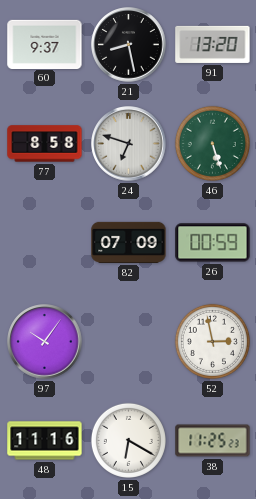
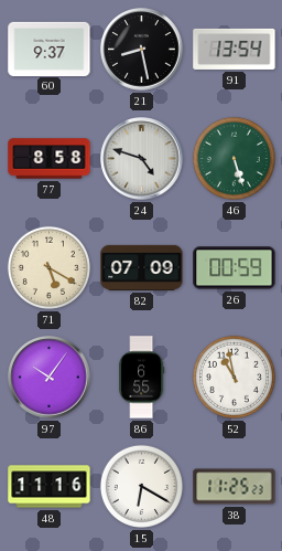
91: 13:20 -> 13:54
24: 6:48 -> 4:48
71: none -> 5:20
86: none -> 6:55
52: 2:58 -> 10:58
